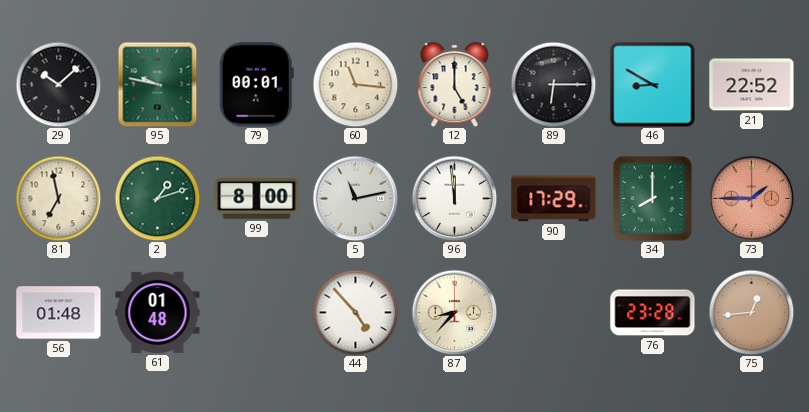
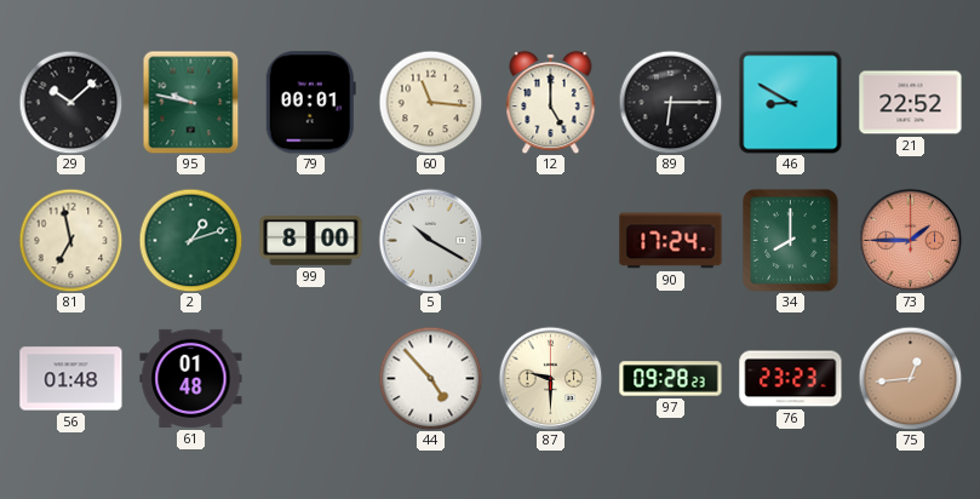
5: 11:13 -> 10:20
96: 11:59 -> none
90: 17:29 -> 17:24
87: 8:37 -> 9:30
97: none -> 09:28
76: 23:28 -> 23:23
